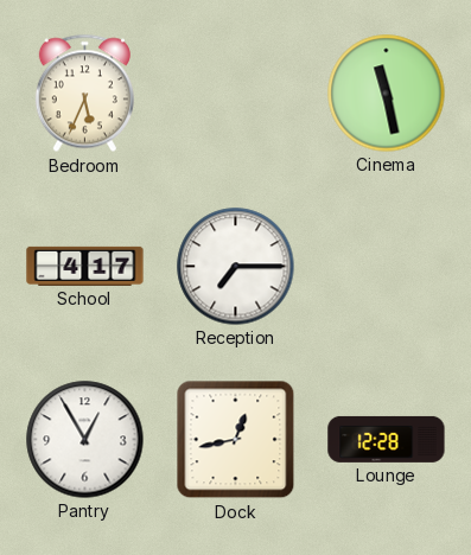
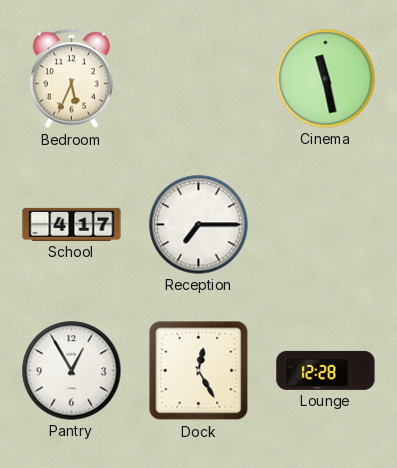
Dock: 12:43 -> 12:25
